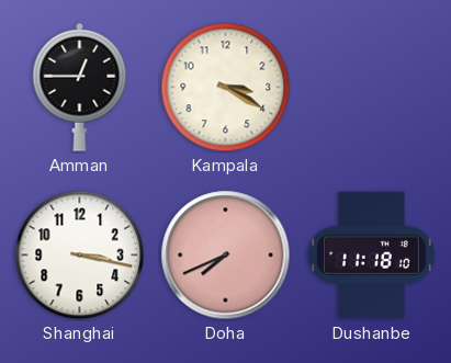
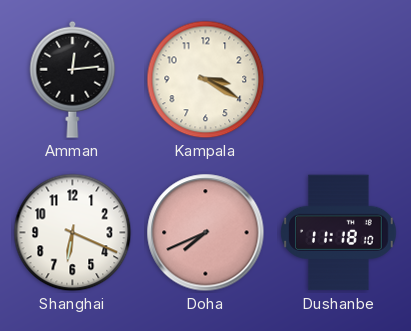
Amman: 12:45 -> 12:14
Shanghai: 3:17 -> 6:19
